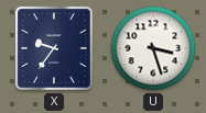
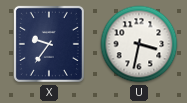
U: 3:27 -> 3:32
